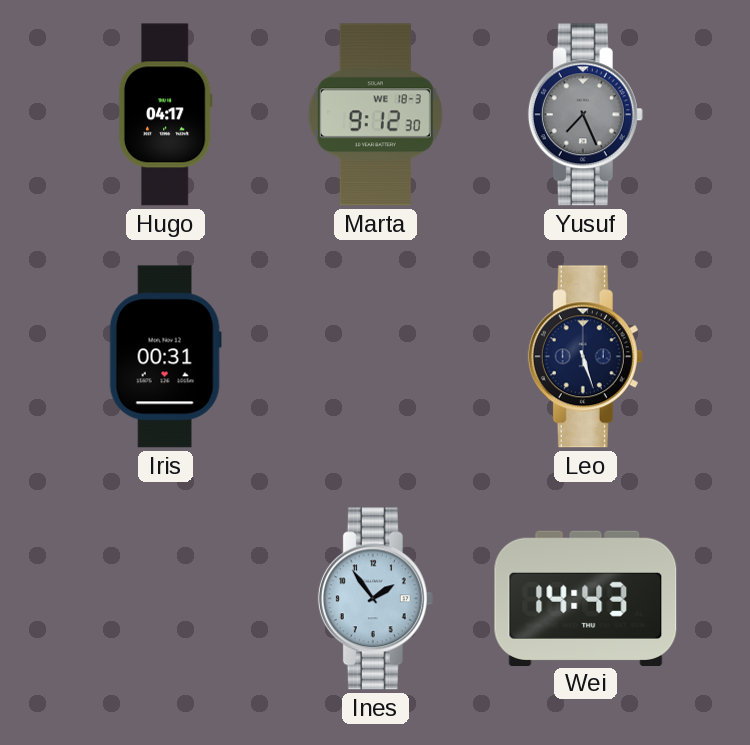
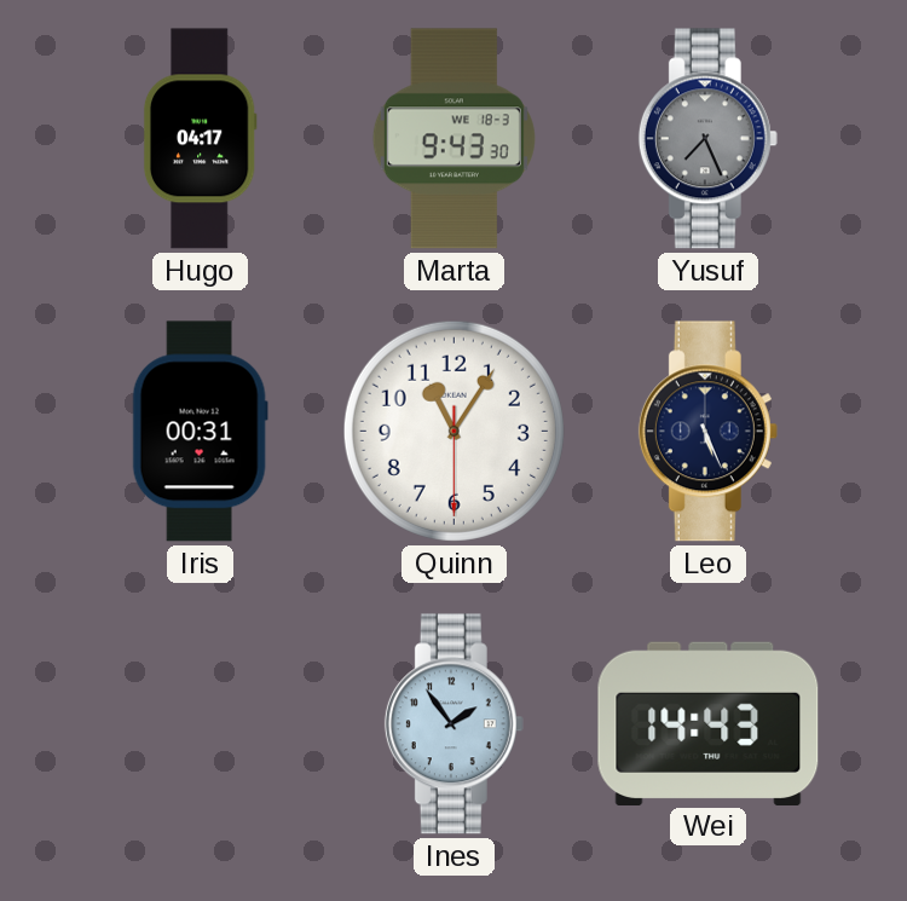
Marta: 9:12 -> 9:43
Quinn: none -> 11:05
Leo: 5:27 -> 5:26
